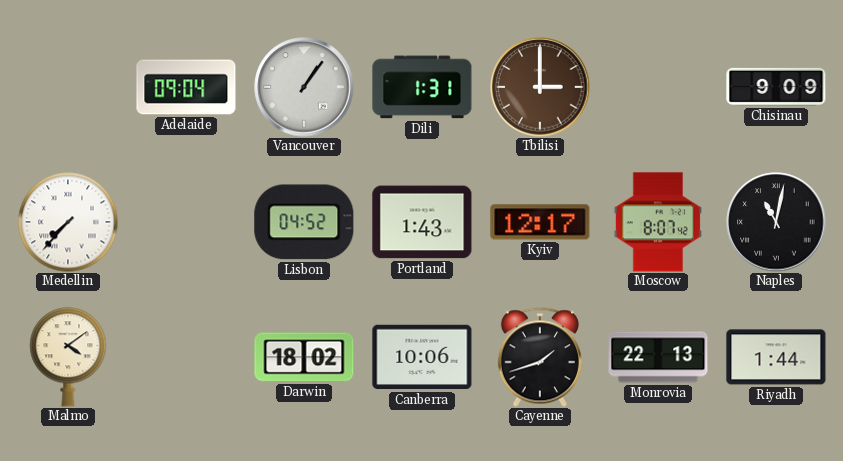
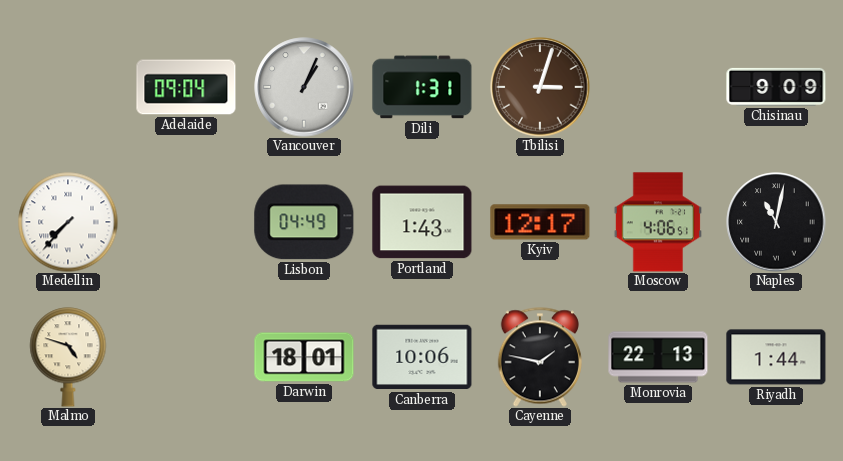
Vancouver: 1:06 -> 1:04
Tbilisi: 3:00 -> 3:03
Lisbon: 04:52 -> 04:49
Moscow: 8:07 -> 4:06
Malmo: 4:09 -> 4:48
Darwin: 18:02 -> 18:01
Cayenne: 1:42 -> 1:47
